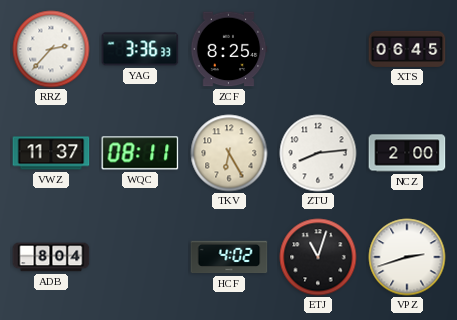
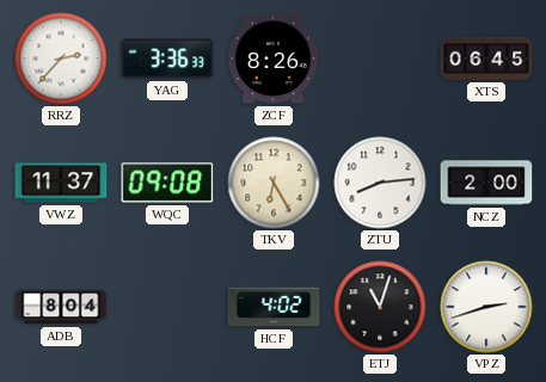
ZCF: 8:25 -> 8:26
WQC: 08:11 -> 09:08
